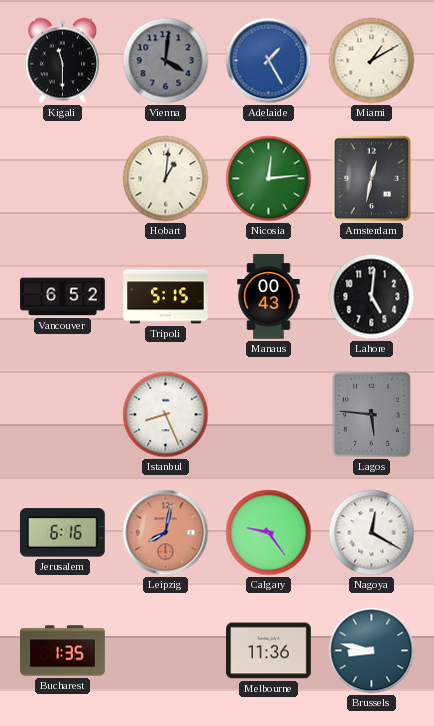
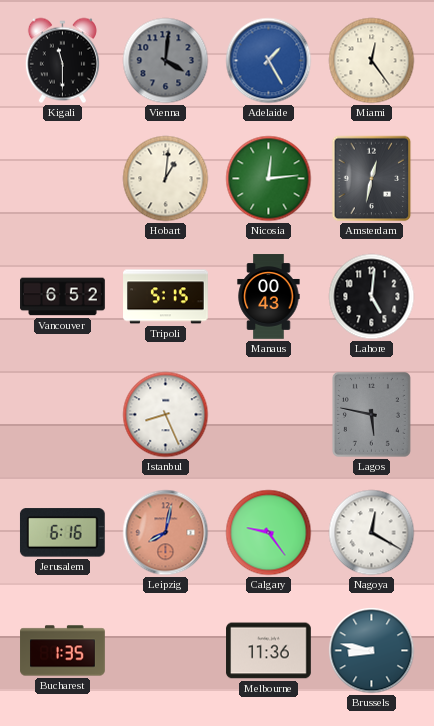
Miami: 1:10 -> 12:24
Lagos: 5:46 -> 5:47
